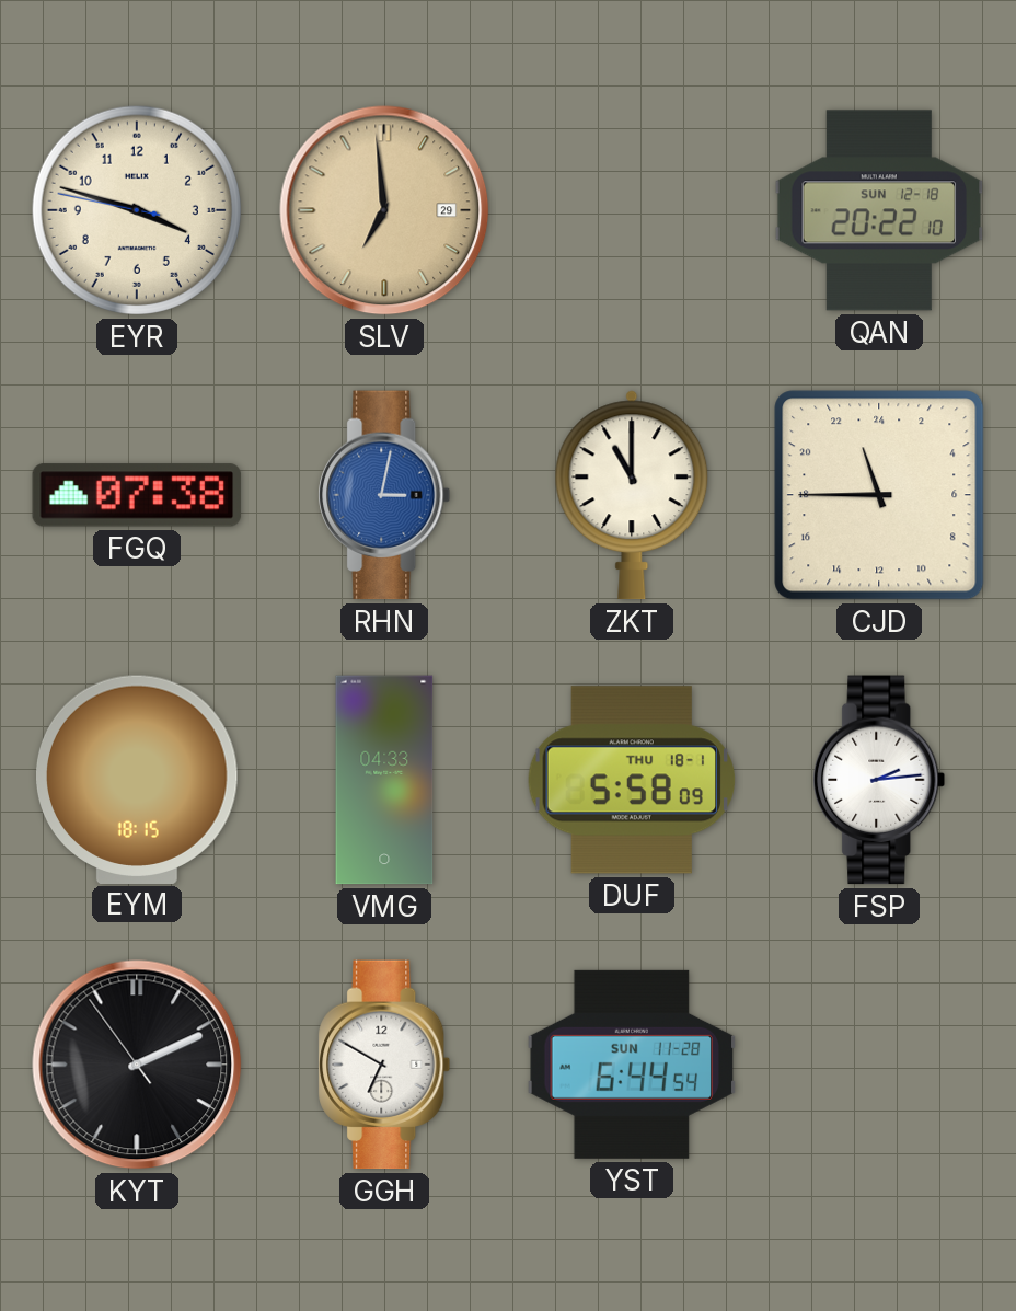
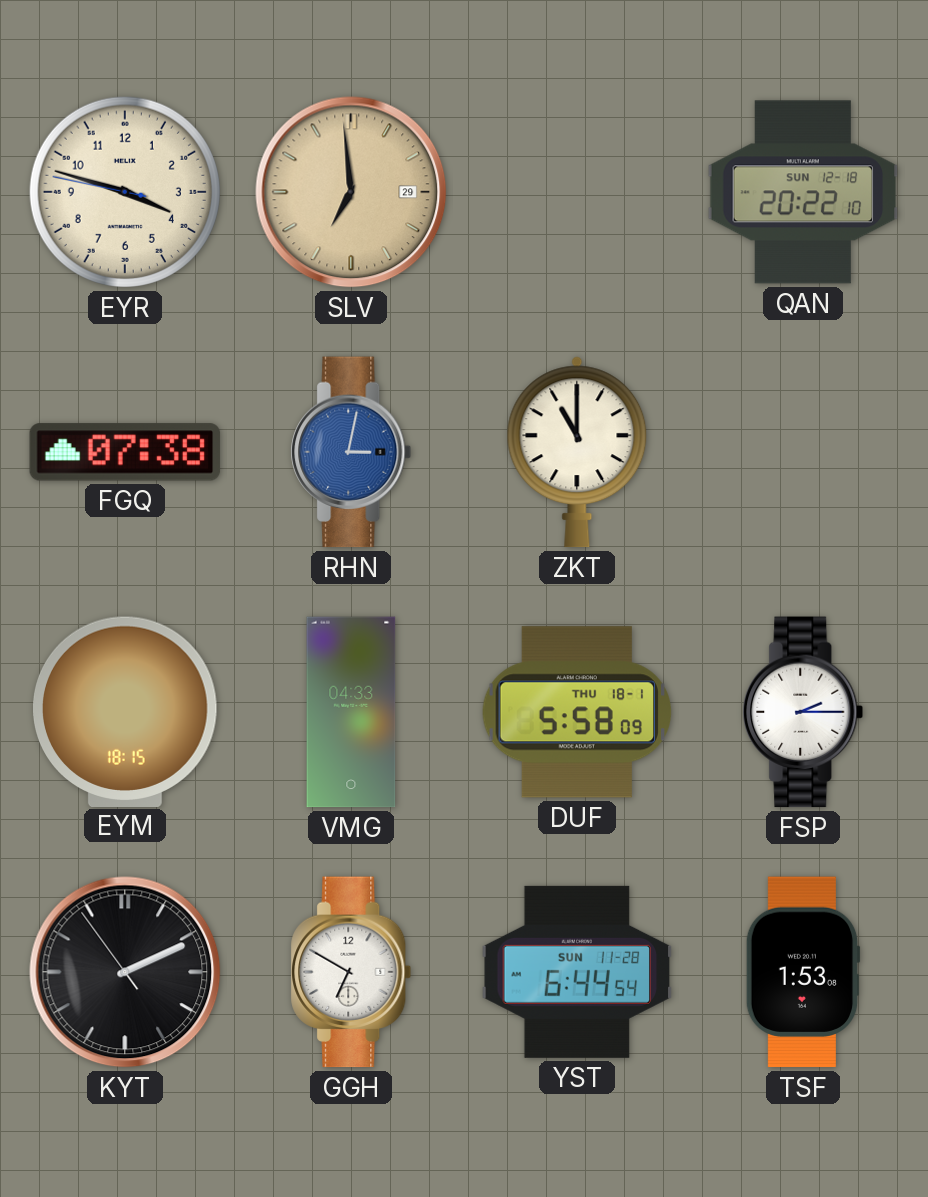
CJD: 22:45 -> none
FSP: 2:14 -> 2:15
TSF: none -> 1:53
